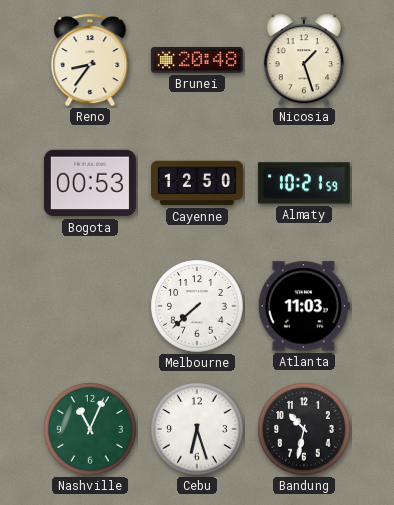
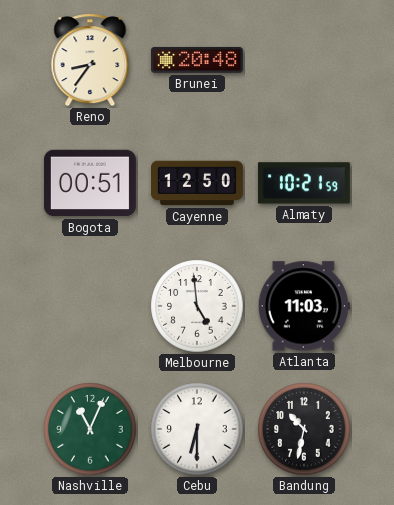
Nicosia: 1:27 -> none
Bogota: 00:53 -> 00:51
Melbourne: 7:38 -> 4:59
Cebu: 6:27 -> 6:30
